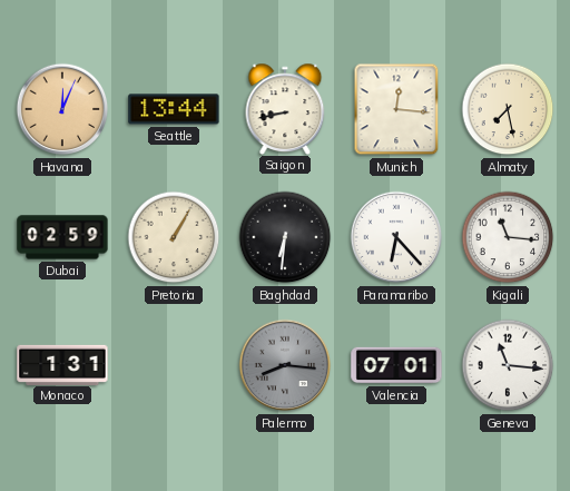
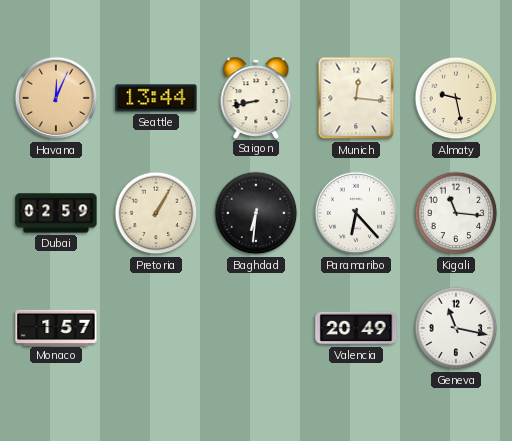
Almaty: 7:28 -> 9:28
Monaco: 1:31 -> 1:57
Palermo: 8:16 -> none
Valencia: 07:01 -> 20:49
Geneva: 11:16 -> 11:17
